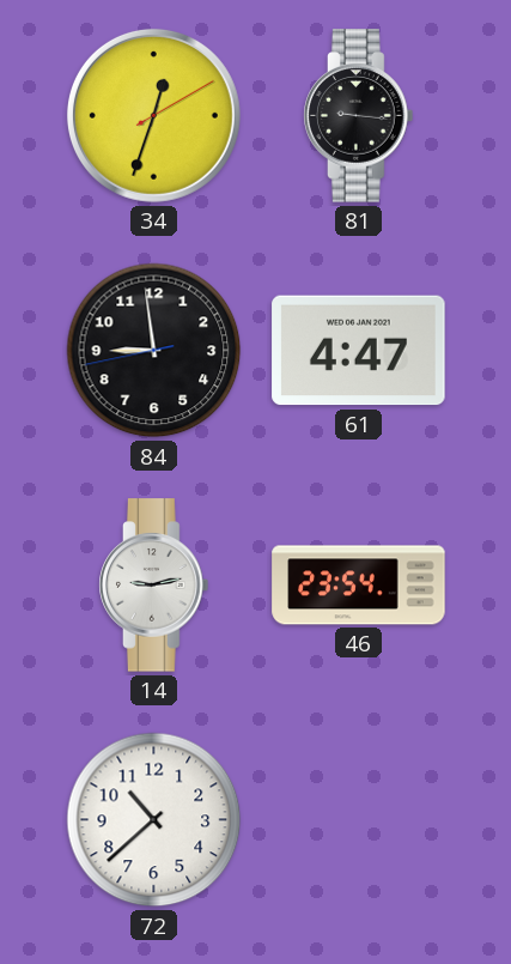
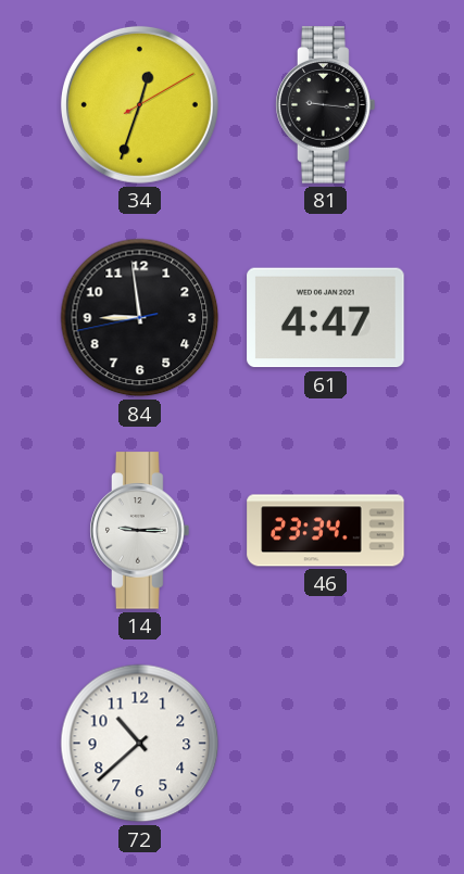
14: 9:13 -> 9:15
46: 23:54 -> 23:34
